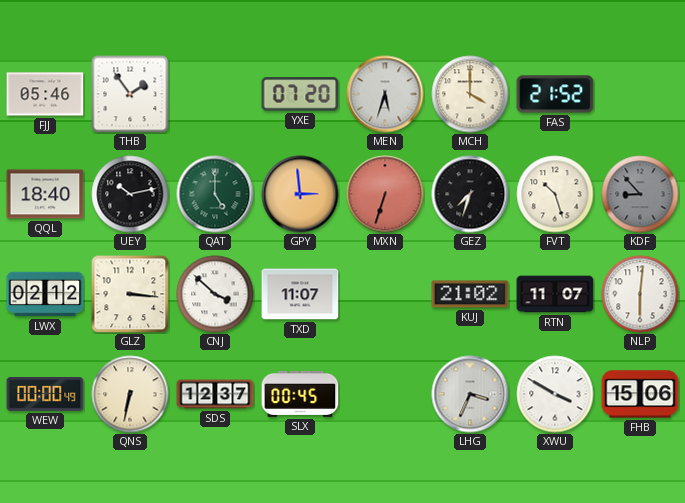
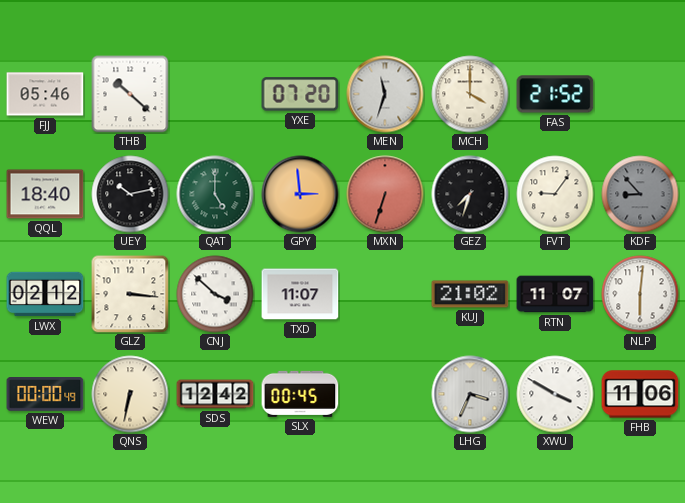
THB: 1:54 -> 10:22
MEN: 5:33 -> 11:33
FVT: 10:27 -> 9:06
SDS: 12:37 -> 12:42
FHB: 15:06 -> 11:06
